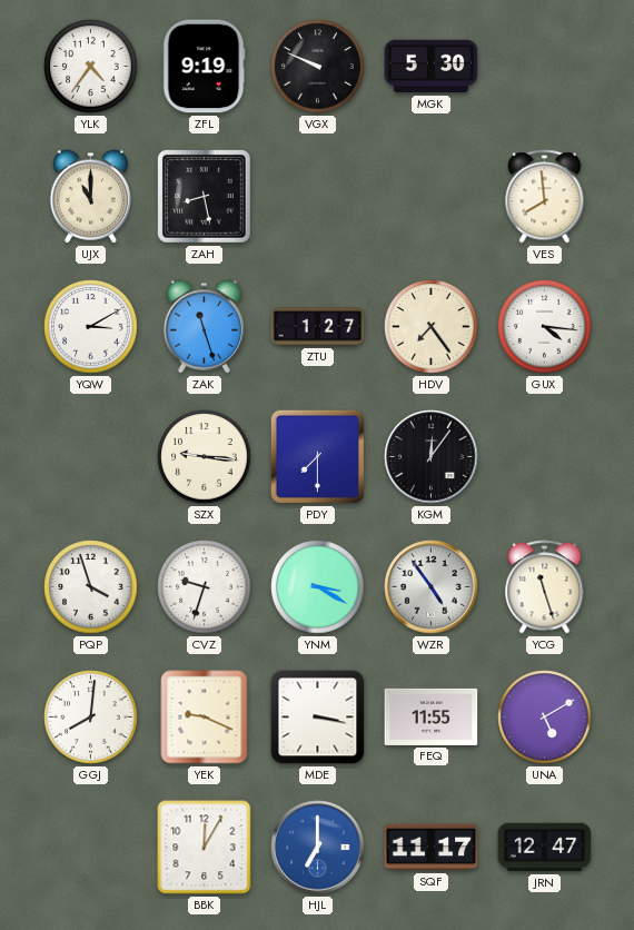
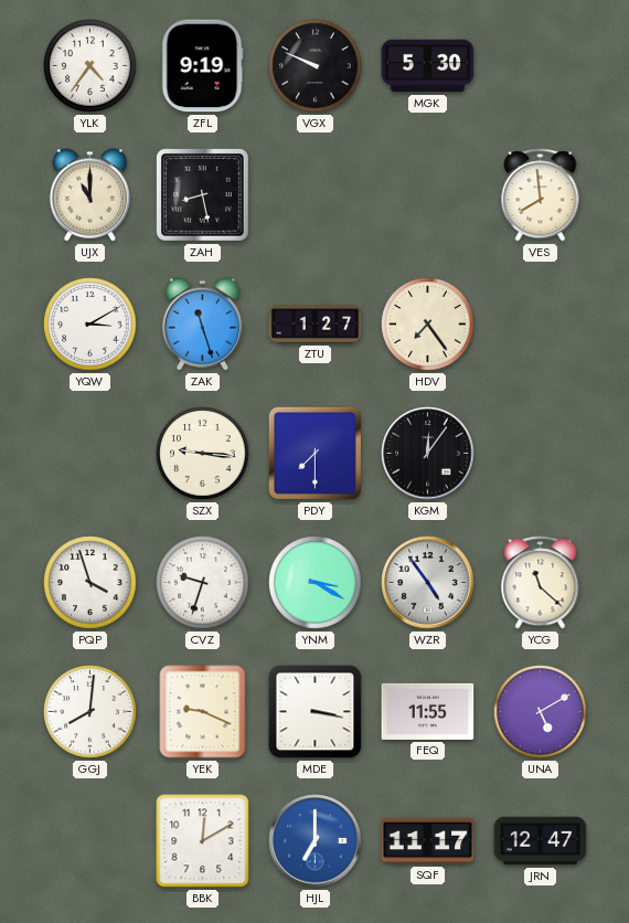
GUX: 4:16 -> none
YCG: 11:27 -> 11:22
BBK: 12:05 -> 12:10
